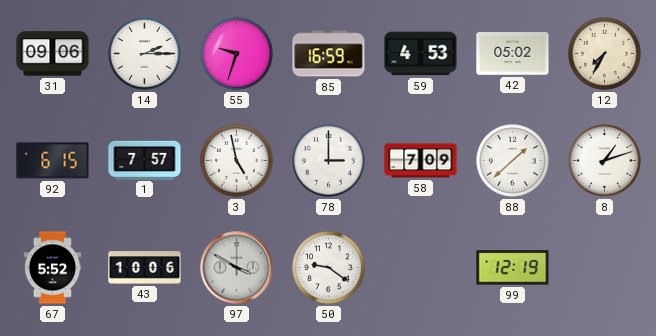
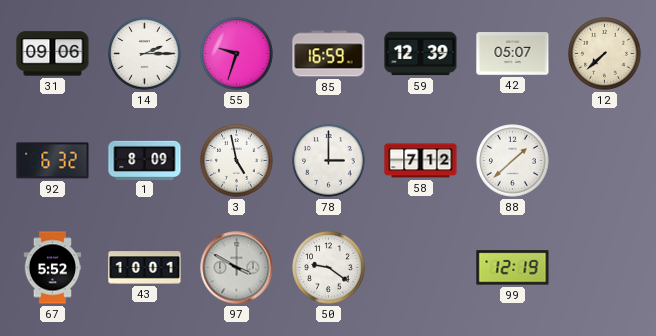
59: 4:53 -> 12:39
42: 05:02 -> 05:07
12: 7:35 -> 7:38
92: 6:15 -> 6:32
1: 7:57 -> 8:09
58: 7:09 -> 7:12
8: 1:12 -> none
43: 10:06 -> 10:01
